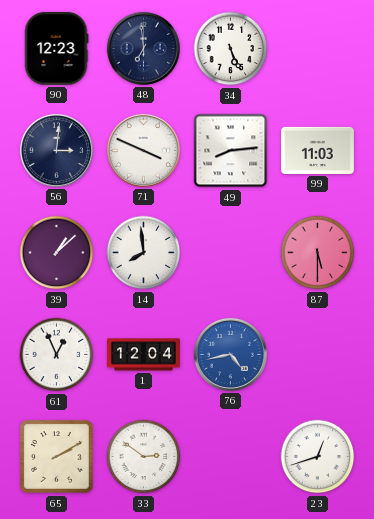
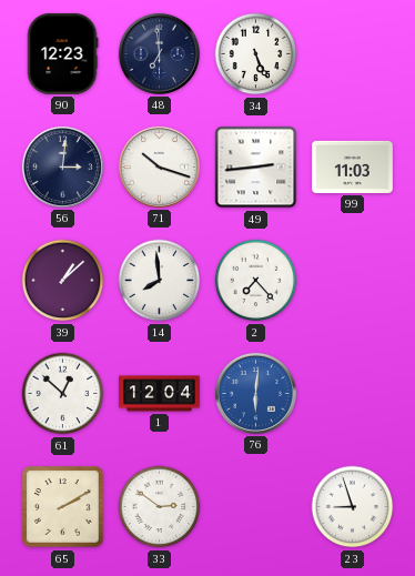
71: 3:49 -> 10:18
49: 8:14 -> 2:44
2: none -> 7:23
87: 5:30 -> none
61: 12:56 -> 12:52
76: 4:43 -> 6:01
23: 12:42 -> 8:57
